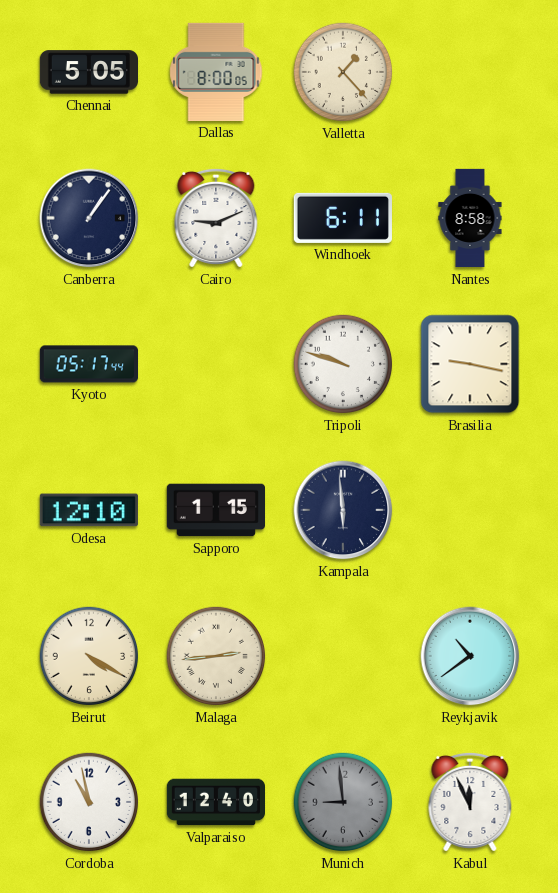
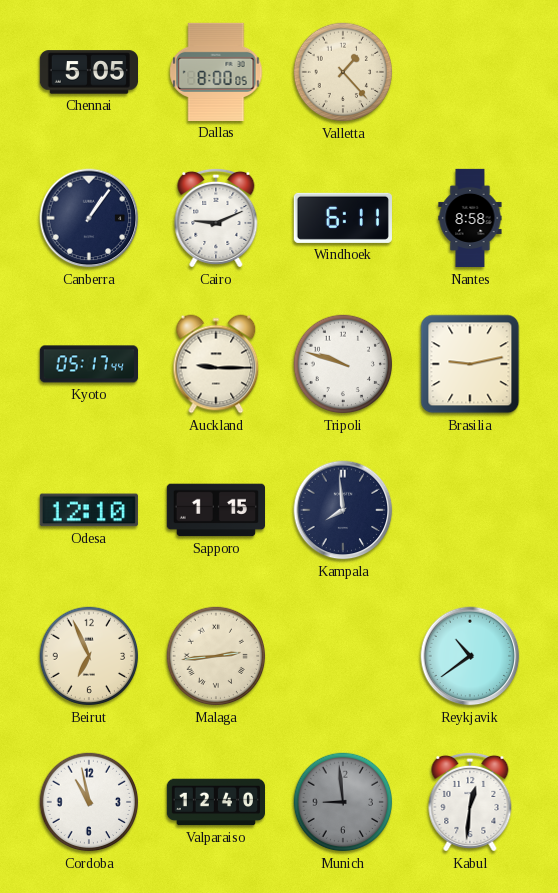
Auckland: none -> 9:15
Brasilia: 9:17 -> 9:13
Kampala: 5:59 -> 7:59
Beirut: 4:20 -> 6:56
Kabul: 11:56 -> 12:31
